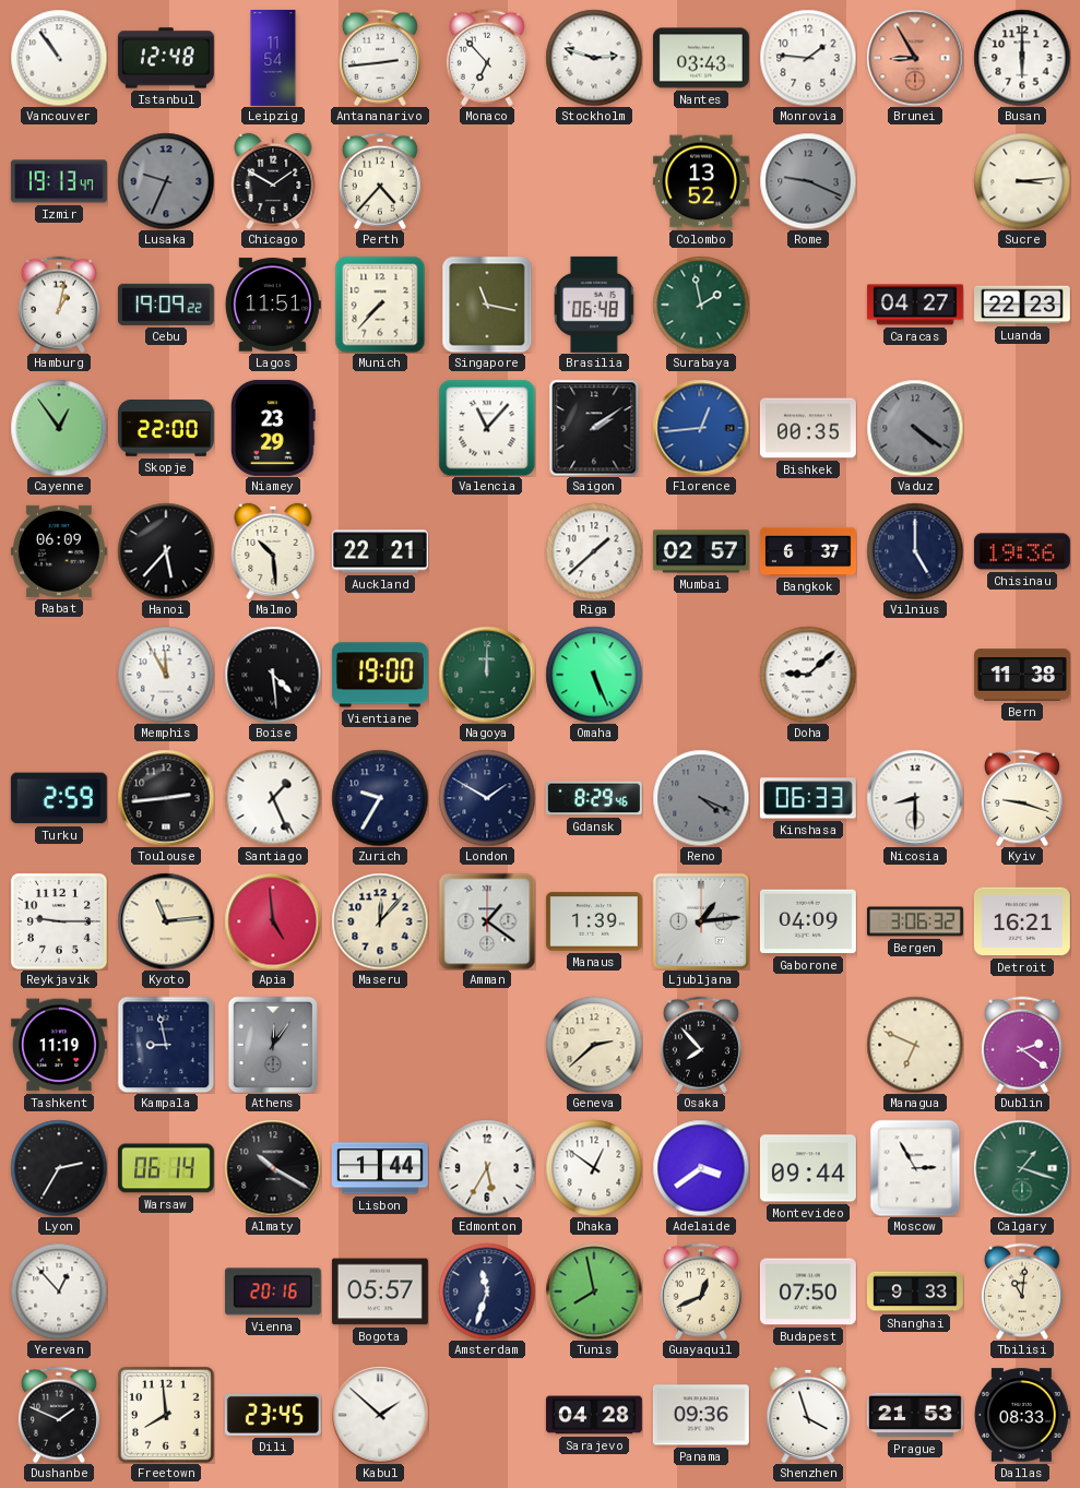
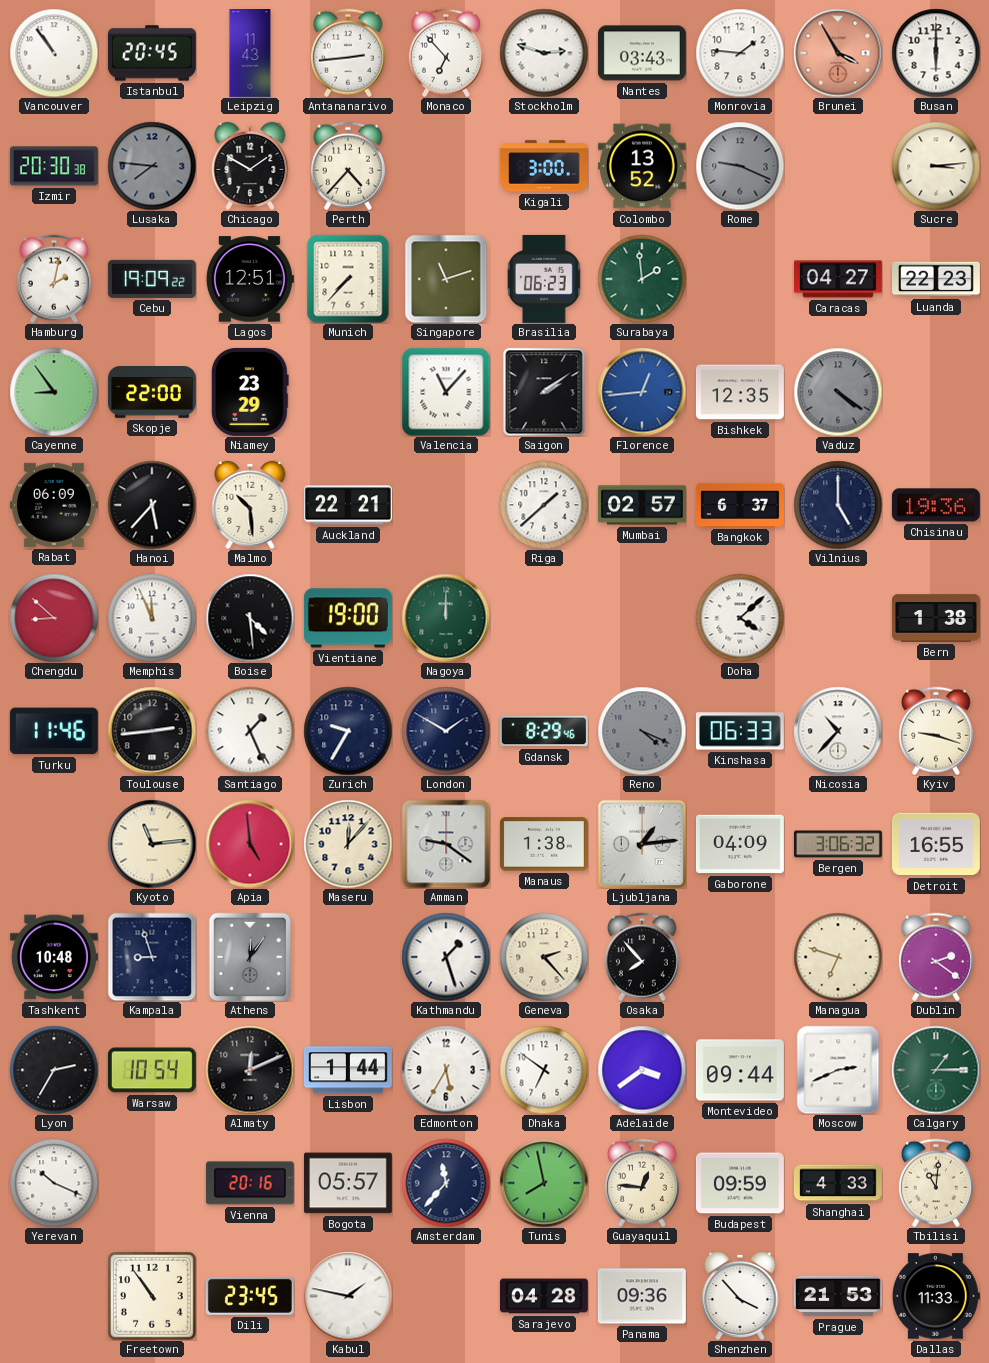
Istanbul: 12:48 -> 20:45
Leipzig: 11:54 -> 11:43
Brunei: 8:55 -> 3:55
Izmir: 19:13 -> 20:30
Lusaka: 9:34 -> 7:46
Kigali: none -> 3:00
Hamburg: 1:02 -> 2:02
Lagos: 11:51 -> 12:51
Singapore: 11:17 -> 11:12
Brasilia: 06:48 -> 06:23
Surabaya: 1:58 -> 1:59
Cayenne: 12:54 -> 8:54
Bishkek: 00:35 -> 12:35
Chengdu: none -> 8:52
Memphis: 11:55 -> 11:56
Omaha: 5:26 -> none
Doha: 9:08 -> 4:08
Bern: 11:38 -> 1:38
Turku: 2:59 -> 11:46
Nicosia: 8:30 -> 10:37
Reykjavik: 9:15 -> none
Amman: 1:21 -> 9:21
Manaus: 1:39 -> 1:38
Detroit: 16:21 -> 16:55
Tashkent: 11:19 -> 10:48
Kampala: 8:58 -> 8:57
Kathmandu: none -> 1:27
Geneva: 2:38 -> 2:23
Managua: 6:49 -> 6:48
Warsaw: 06:14 -> 10:54
Almaty: 10:20 -> 12:11
Dhaka: 12:51 -> 6:51
Moscow: 2:55 -> 2:41
Calgary: 1:18 -> 1:15
Yerevan: 12:53 -> 10:19
Amsterdam: 11:33 -> 11:37
Guayaquil: 12:41 -> 12:46
Budapest: 07:50 -> 09:59
Shanghai: 9:33 -> 4:33
Dushanbe: 1:49 -> none
Freetown: 7:59 -> 10:54
Kabul: 1:52 -> 1:47
Shenzhen: 3:57 -> 3:53
Dallas: 08:33 -> 11:33
